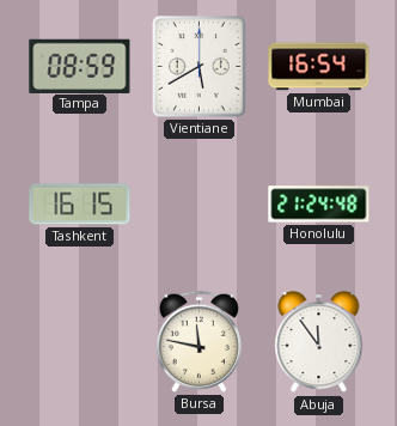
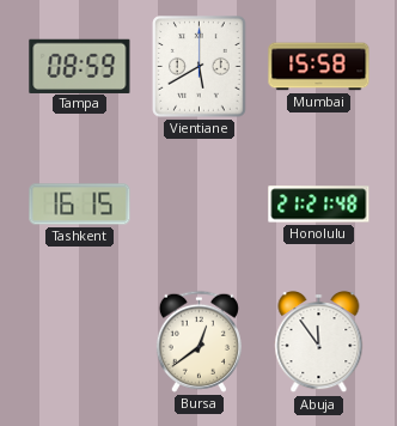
Mumbai: 16:54 -> 15:58
Honolulu: 21:24 -> 21:21
Bursa: 11:47 -> 12:39
